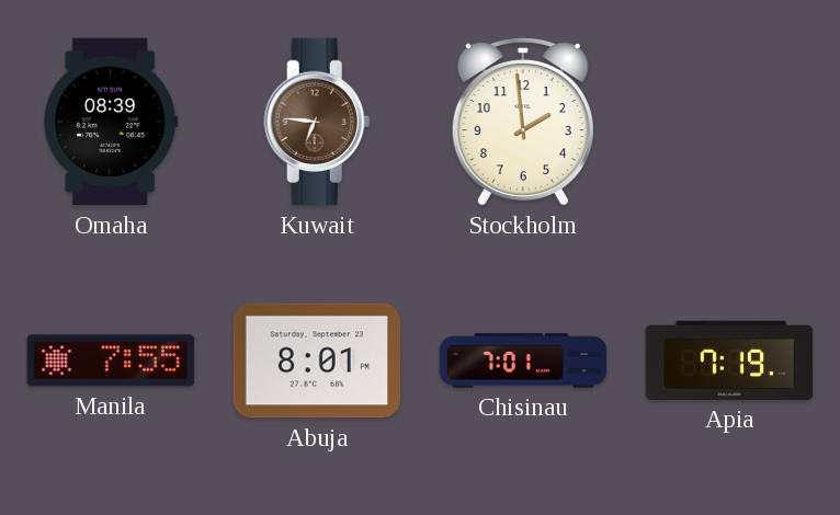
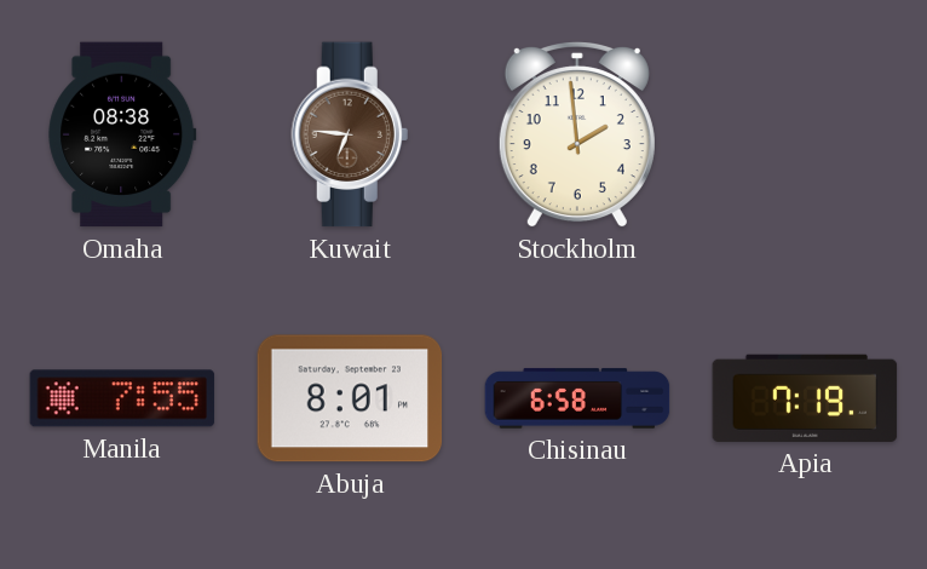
Omaha: 08:39 -> 08:38
Chisinau: 7:01 -> 6:58
